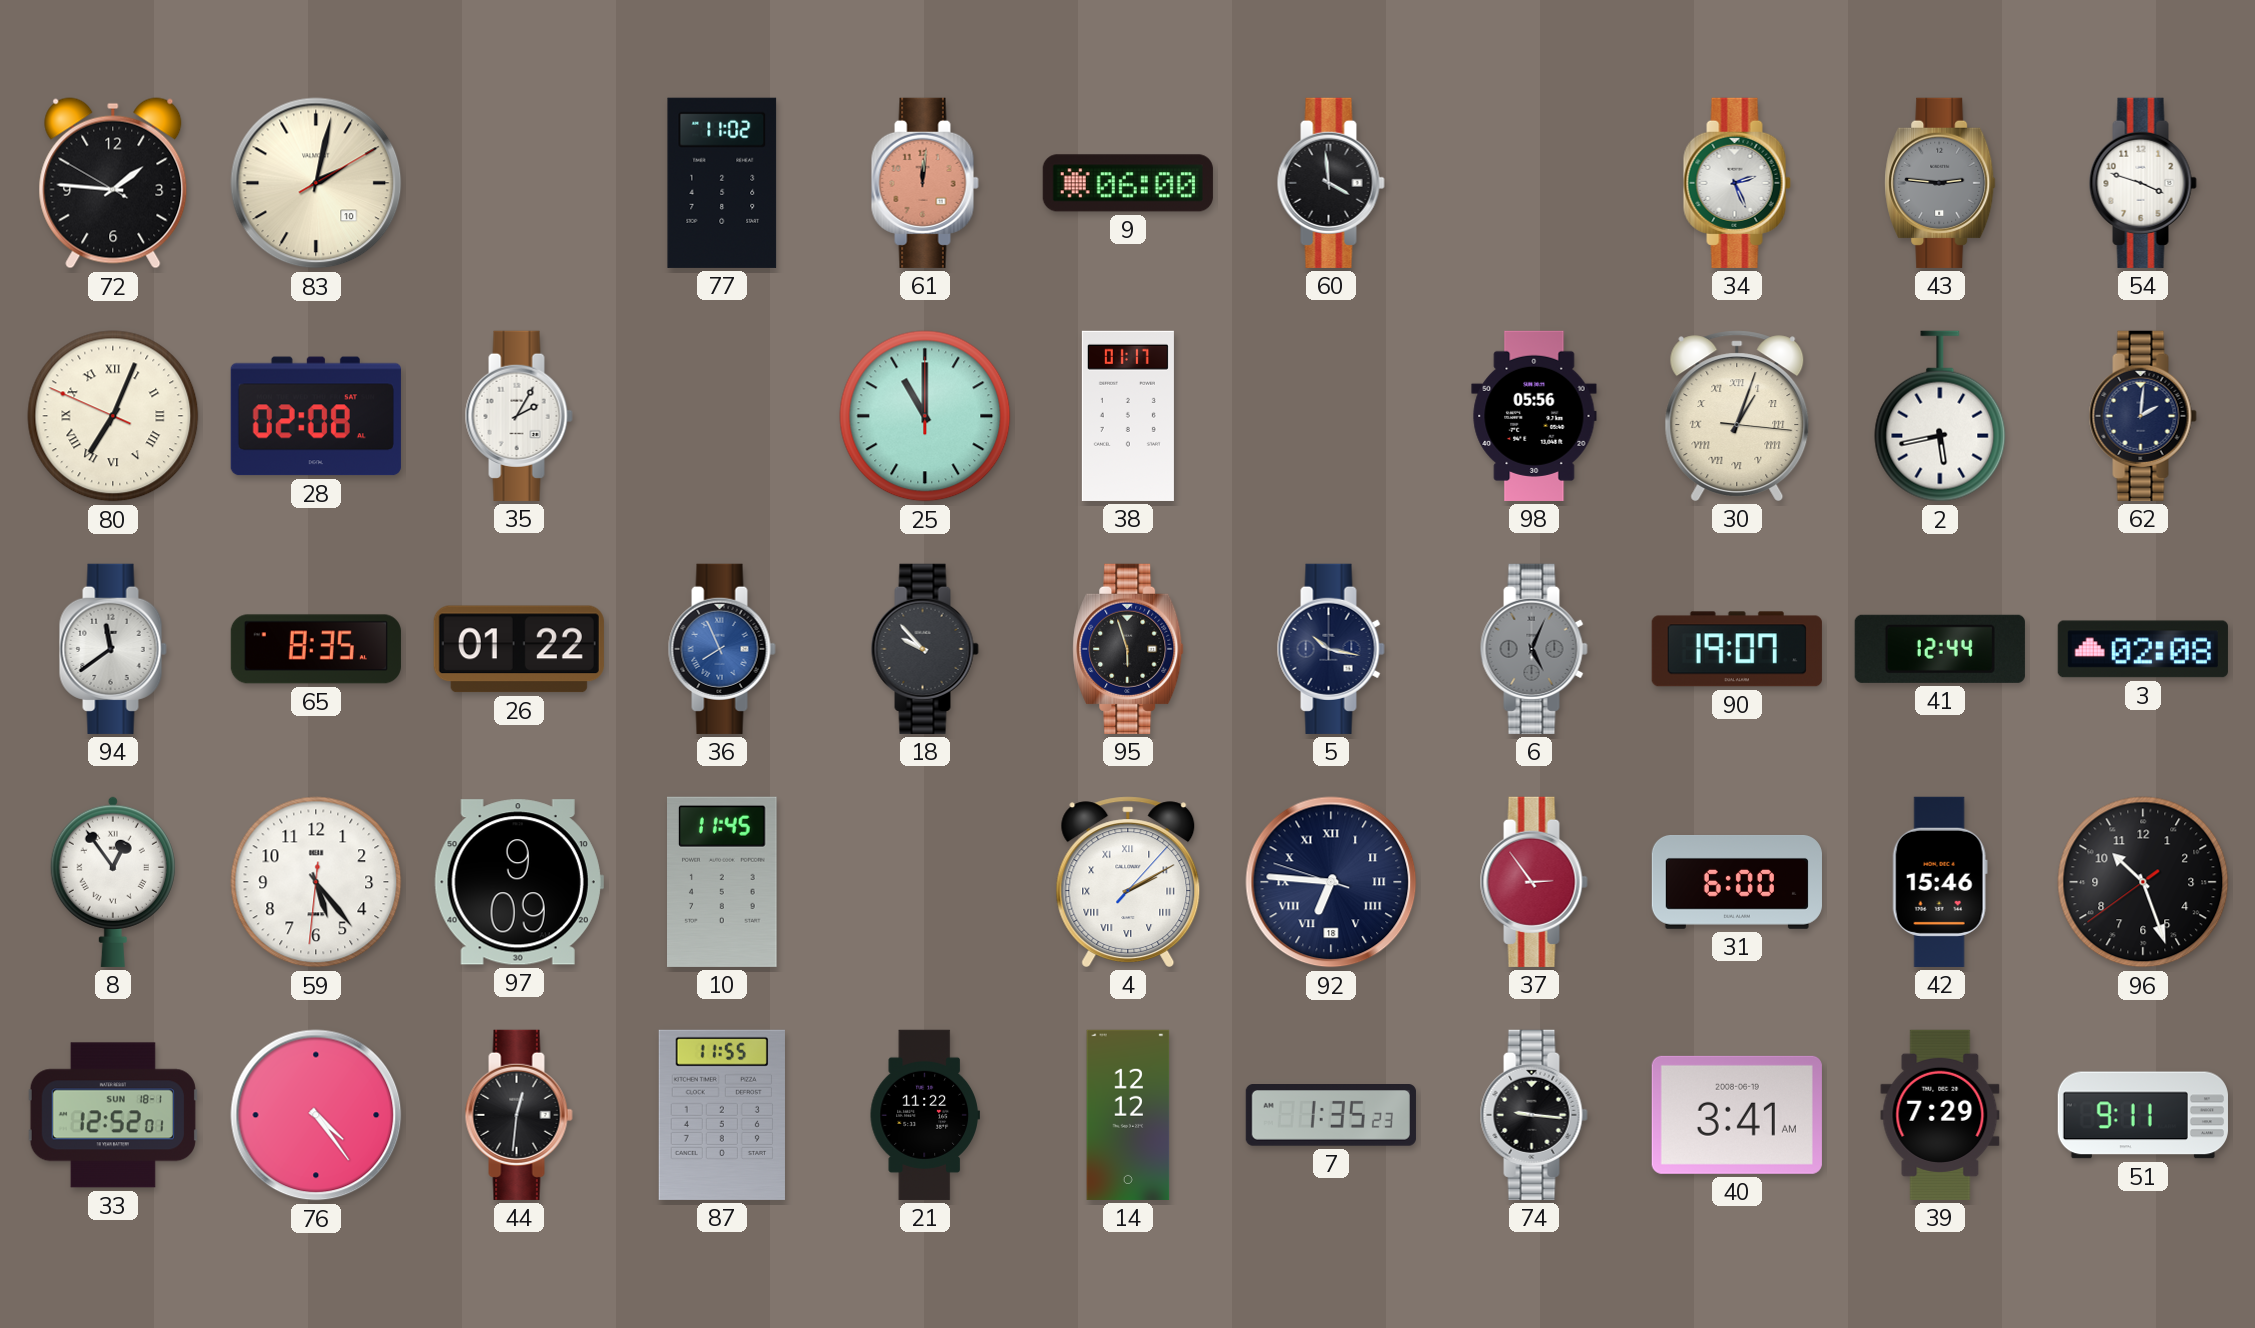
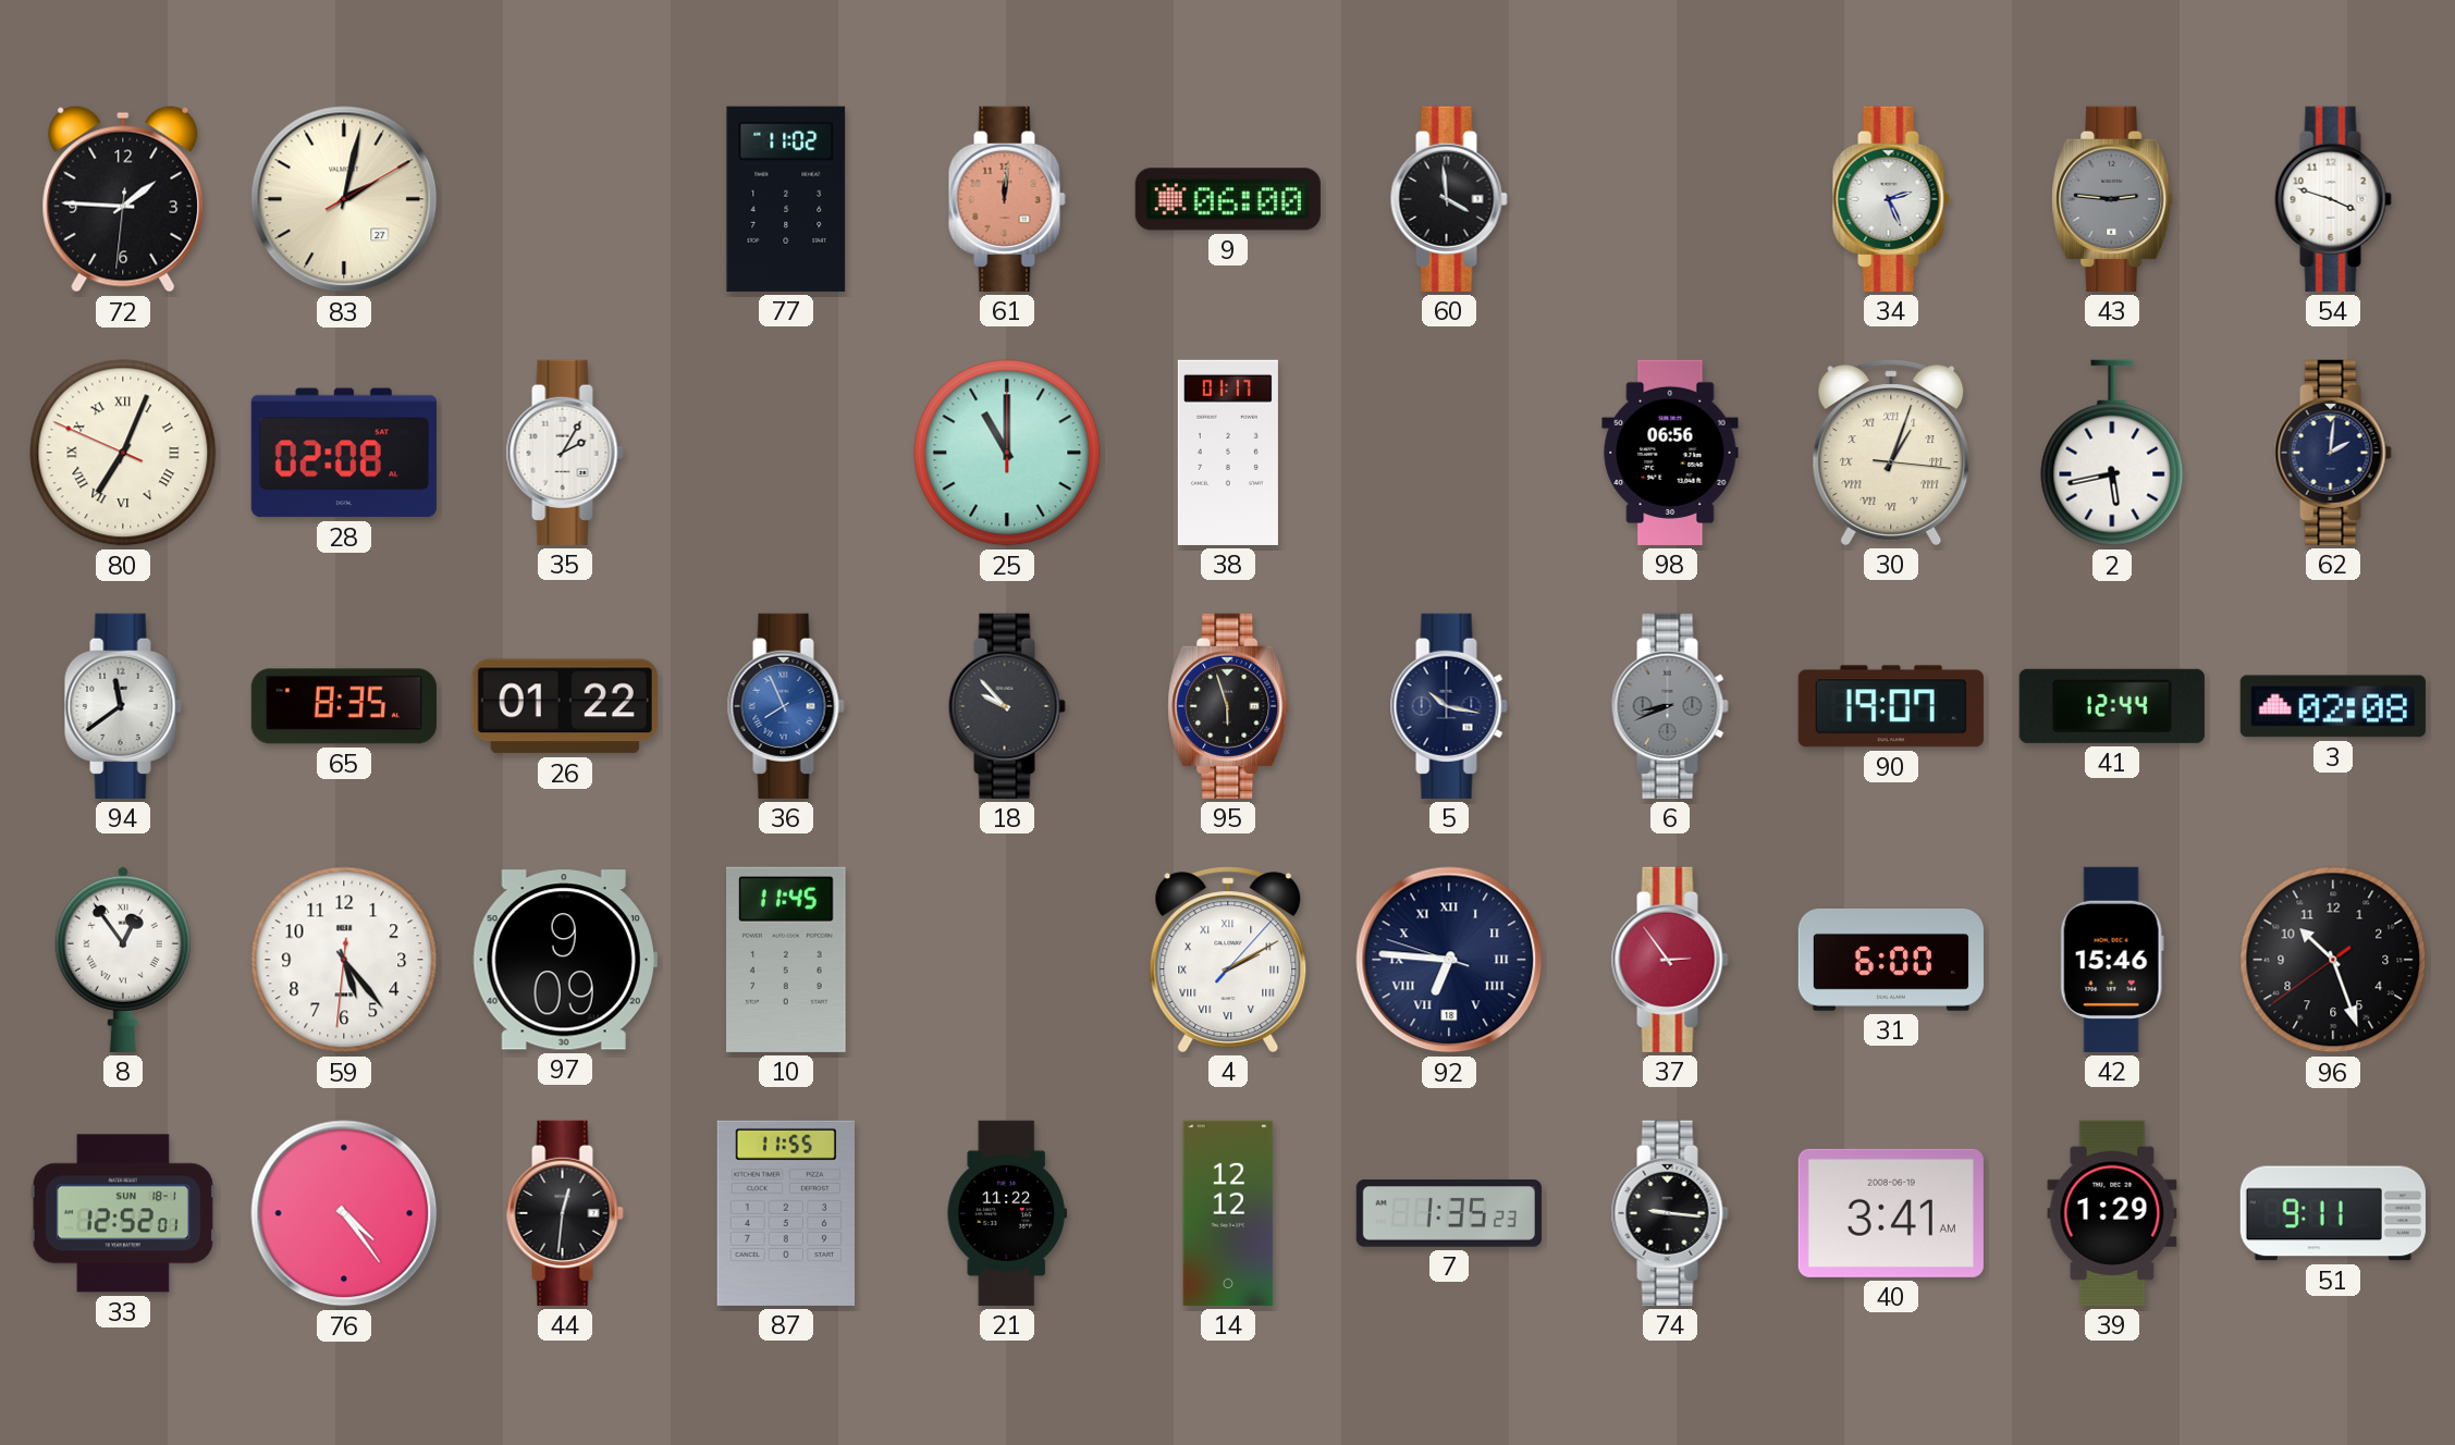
72: 1:45:50 -> 1:45:31
83 date: 10 -> 27
98: 05:56 -> 06:56
6: 5:04 -> 8:41
39: 7:29 -> 1:29
